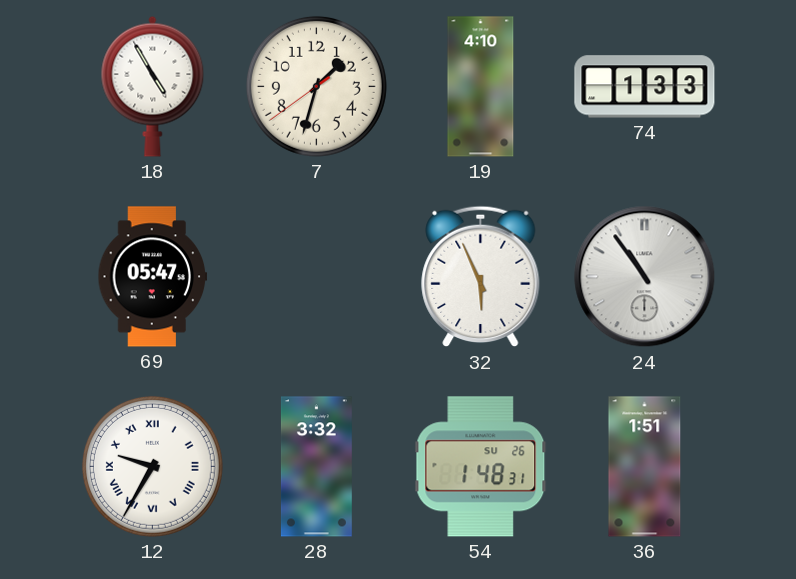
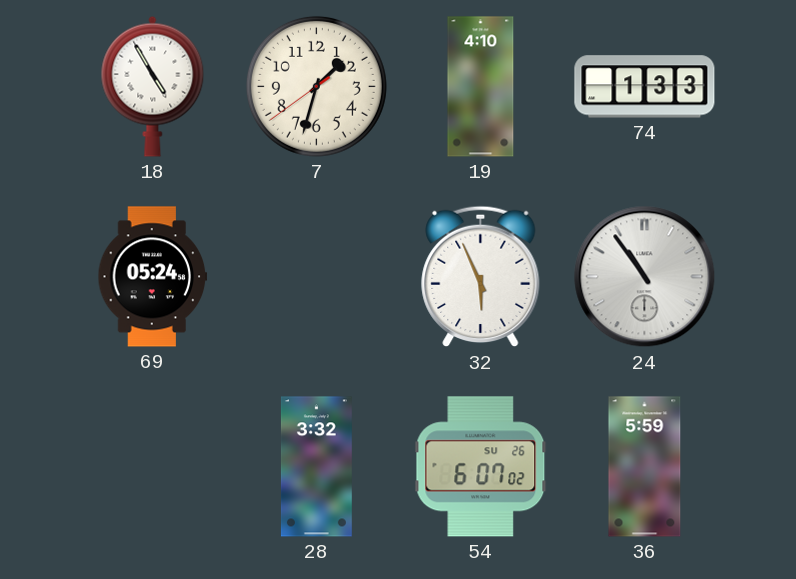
69: 05:47 -> 05:24
12: 9:35 -> none
54: 1:48 -> 6:07
36: 1:51 -> 5:59
